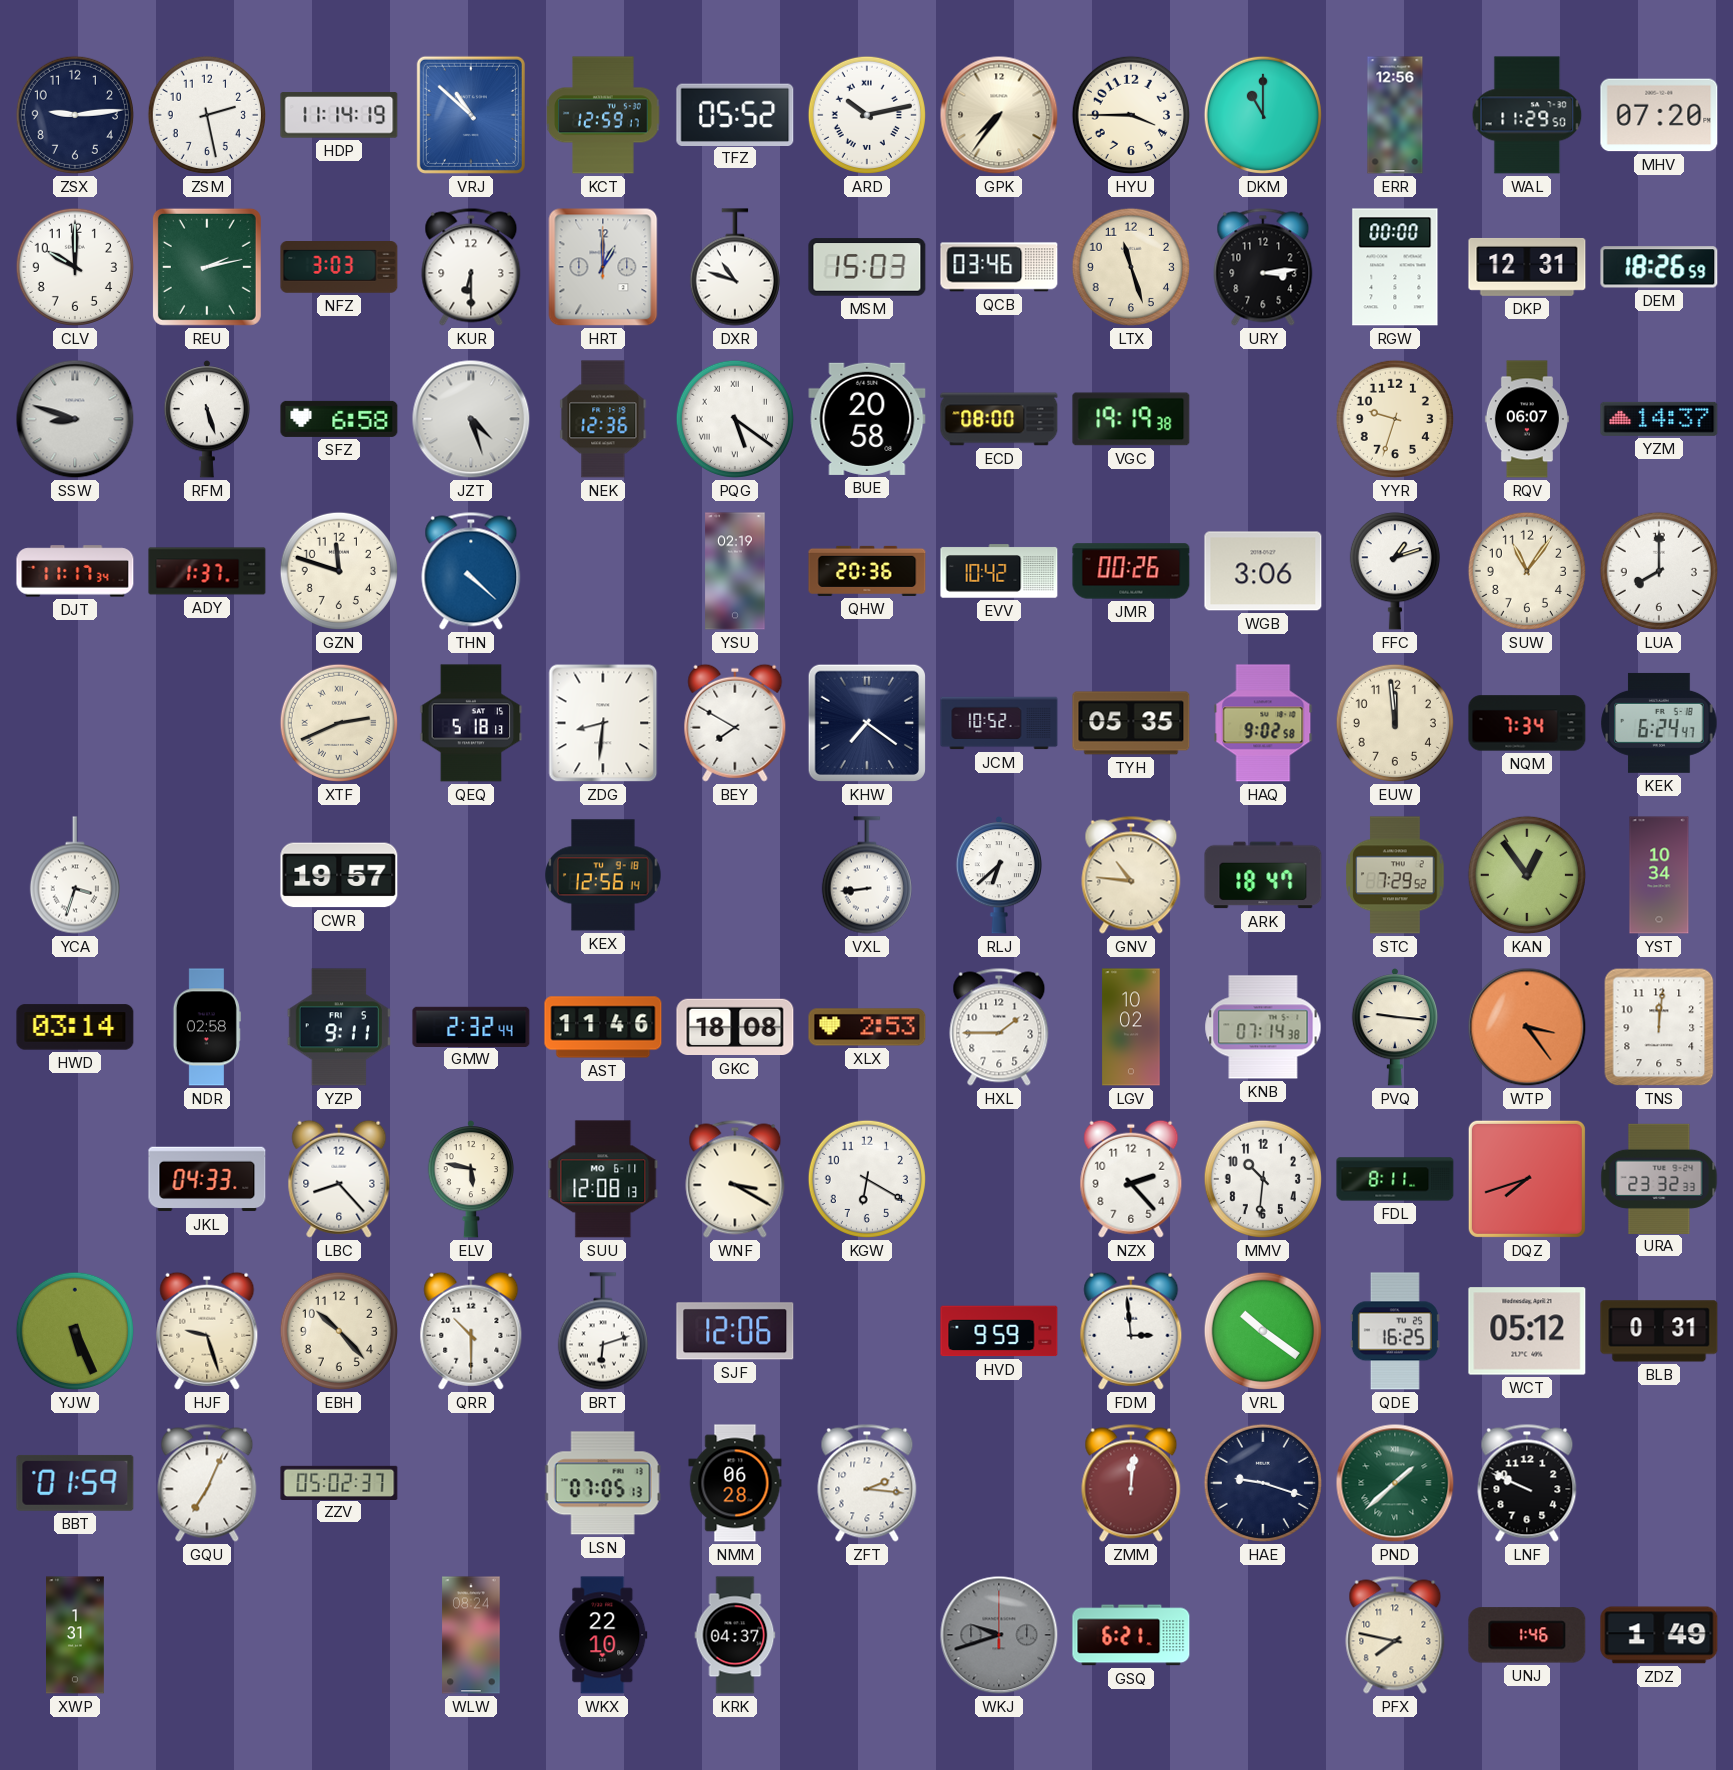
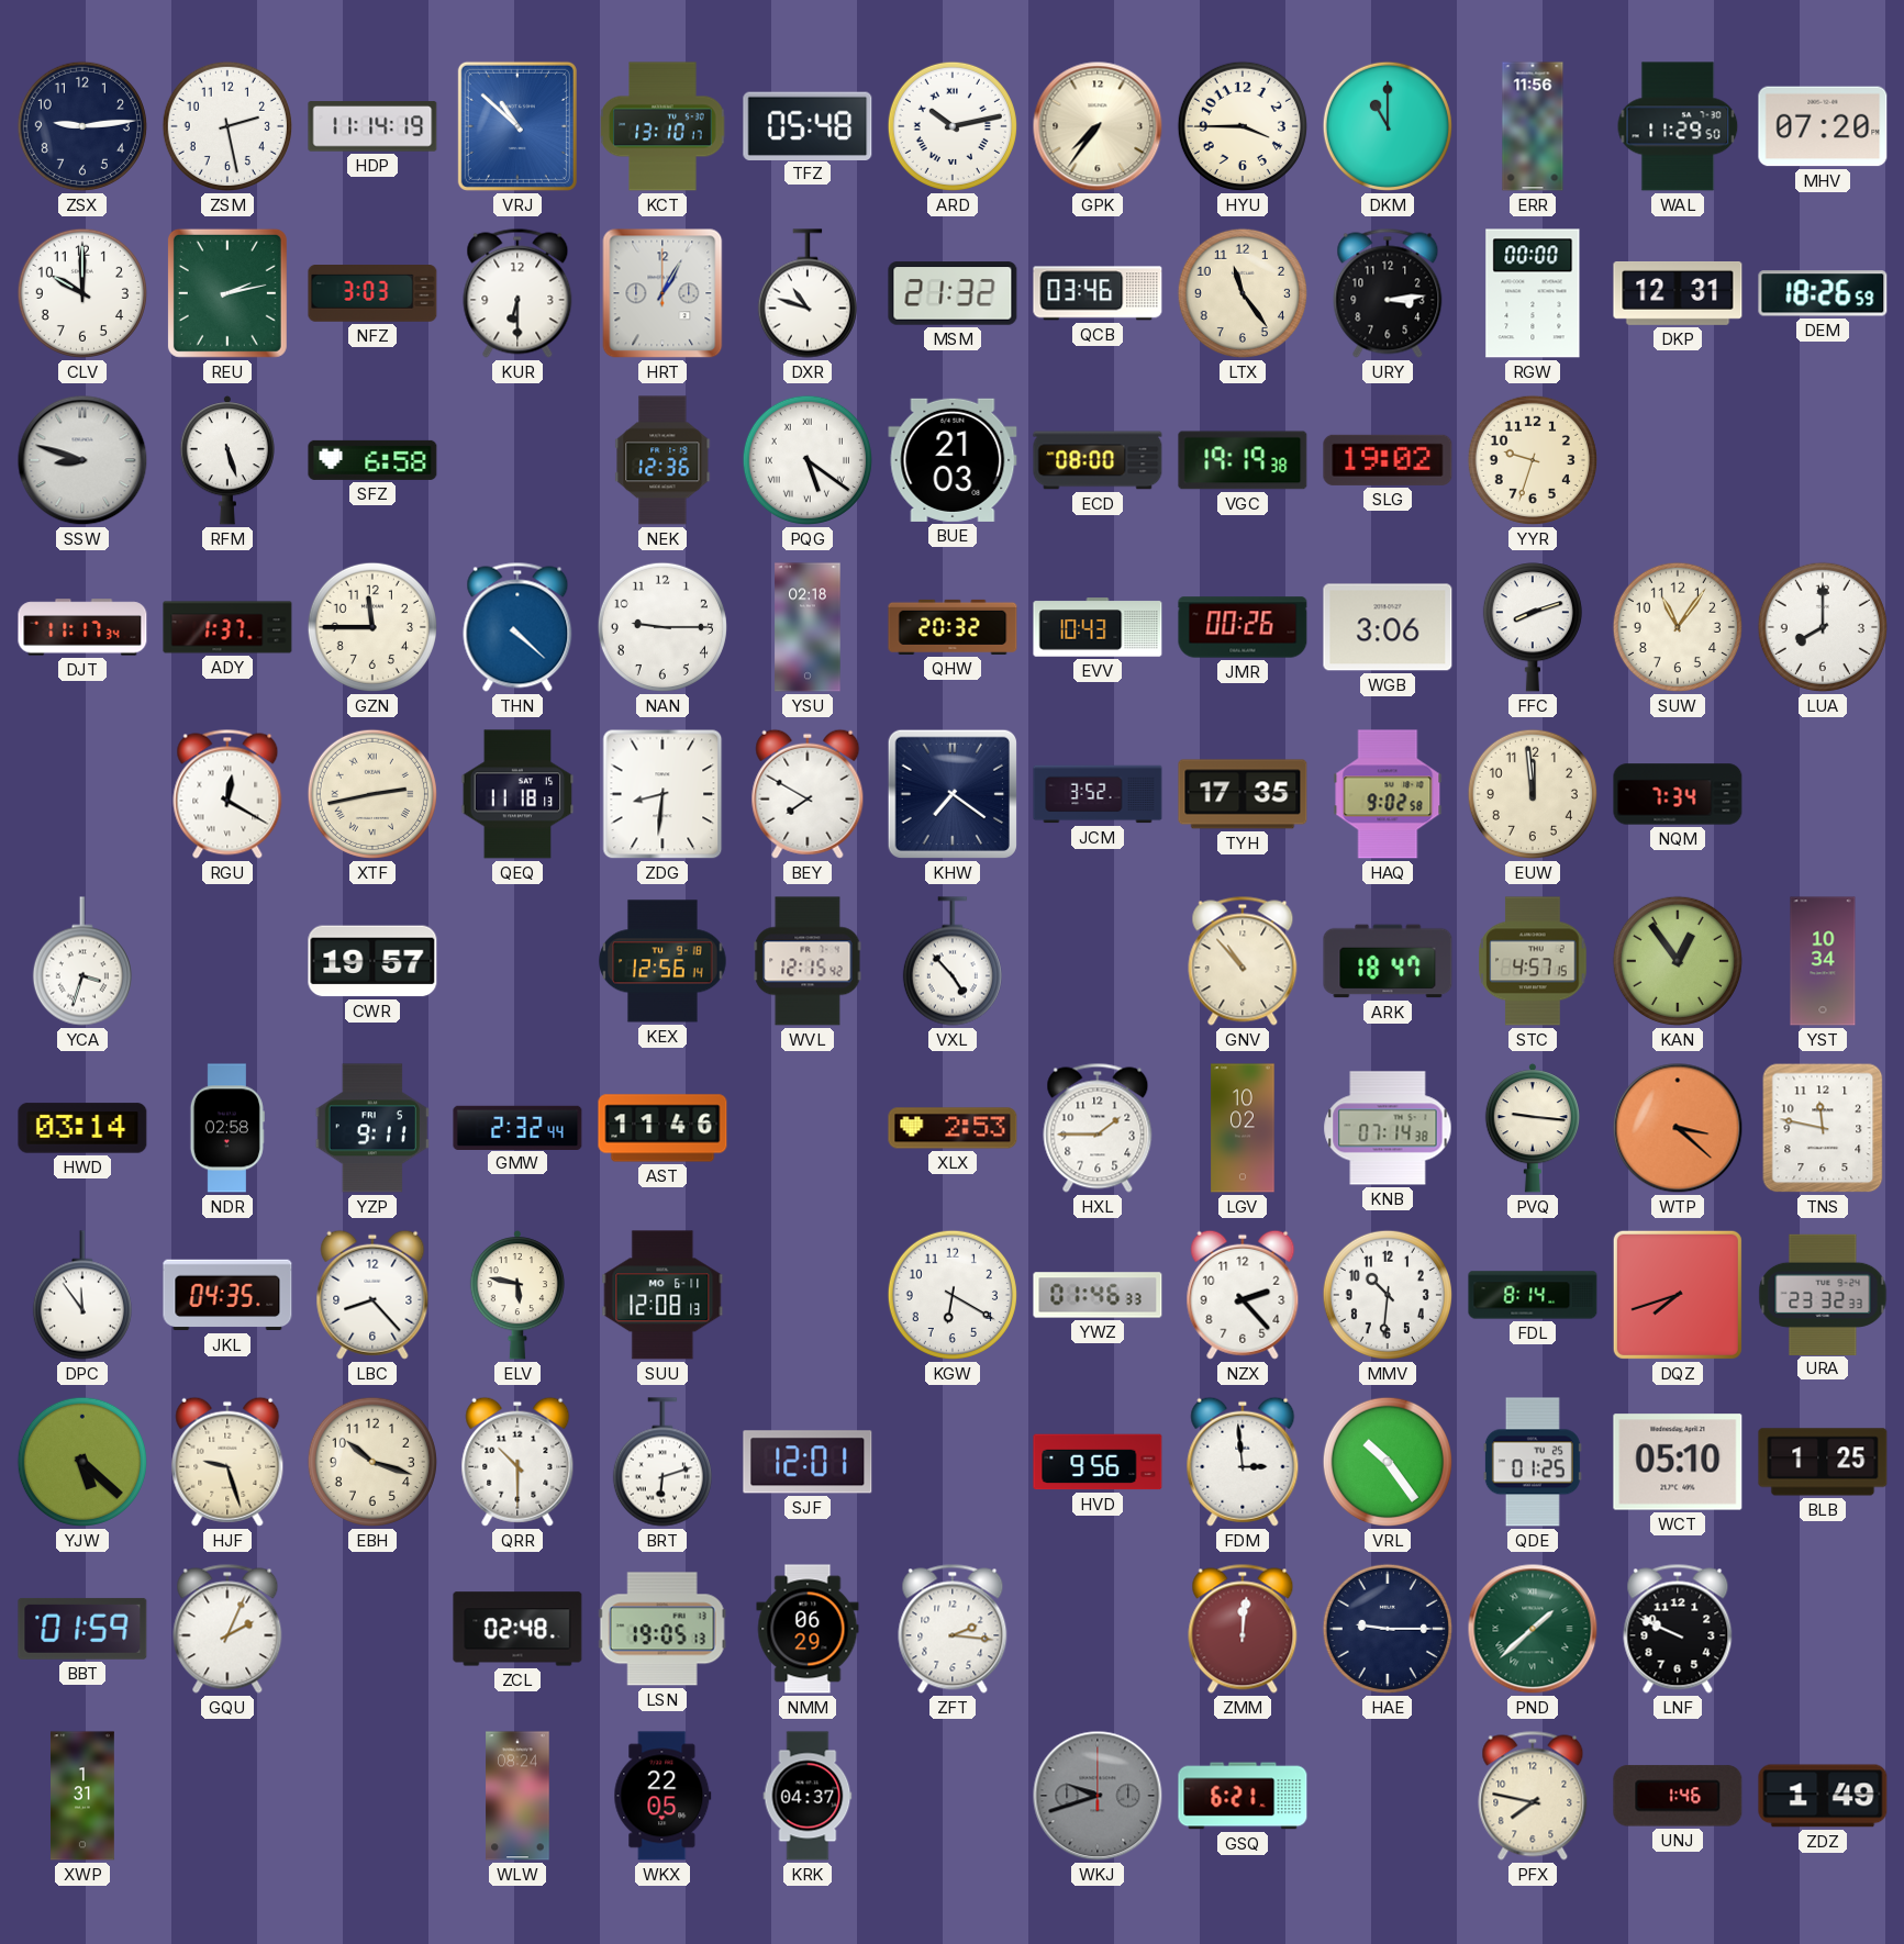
KCT: 12:59 -> 13:10
TFZ: 05:52 -> 05:48
ERR: 12:56 -> 11:56
HRT: 1:00 -> 1:05
MSM: 15:03 -> 21:32
LTX: 11:27 -> 11:24
JZT: 4:27 -> none
BUE: 20:58 -> 21:03
SLG: none -> 19:02
RQV: 06:07 -> none
YZM: 14:37 -> none
GZN: 11:48 -> 11:45
NAN: none -> 9:15
YSU: 02:19 -> 02:18
QHW: 20:36 -> 20:32
EVV: 10:42 -> 10:43
FFC: 1:12 -> 8:12
RGU: none -> 12:20
XTF: 2:41 -> 2:43
QEQ: 5:18 -> 11:18
JCM: 10:52 -> 3:52
TYH: 05:35 -> 17:35
KEK: 6:24 -> none
WVL: none -> 12:15
VXL: 8:44 -> 4:53
RLJ: 6:38 -> none
GNV: 10:46 -> 10:53
STC: 7:29 -> 4:57
GKC: 18:08 -> none
WTP: 3:24 -> 3:22
TNS: 12:01 -> 11:47
DPC: none -> 11:54
JKL: 04:33 -> 04:35
WNF: 3:20 -> none
YWZ: none -> 01:46
FDL: 8:11 -> 8:14
YJW: 5:26 -> 5:22
EBH: 10:23 -> 10:18
SJF: 12:06 -> 12:01
HVD: 9:59 -> 9:56
VRL: 10:21 -> 10:24
QDE: 16:25 -> 01:25
WCT: 05:12 -> 05:10
BLB: 0:31 -> 1:25
GQU: 7:04 -> 2:04
ZZV: 05:02 -> none
ZCL: none -> 02:48
LSN: 07:05 -> 19:05
NMM: 06:28 -> 06:29
HAE: 9:18 -> 9:15
WKX: 22:10 -> 22:05
